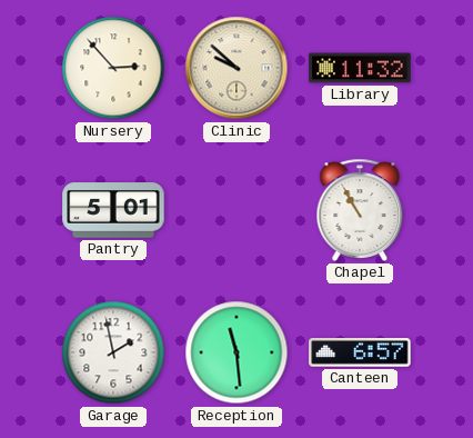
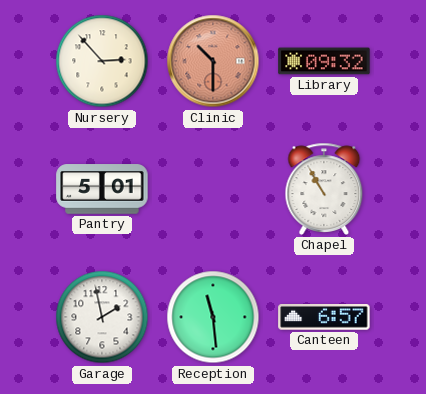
Clinic: 9:52 -> 10:30
Clinic dial: cream -> salmon
Library: 11:32 -> 09:32
